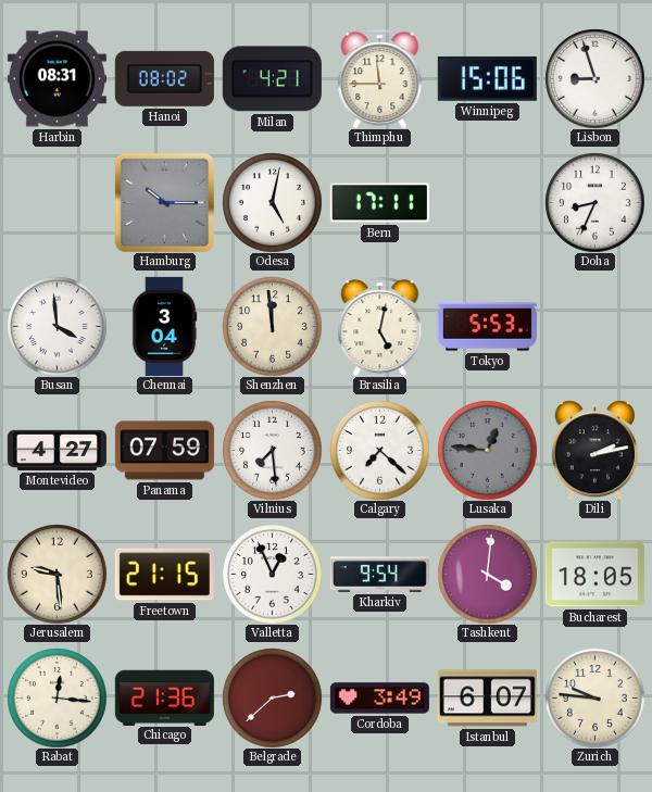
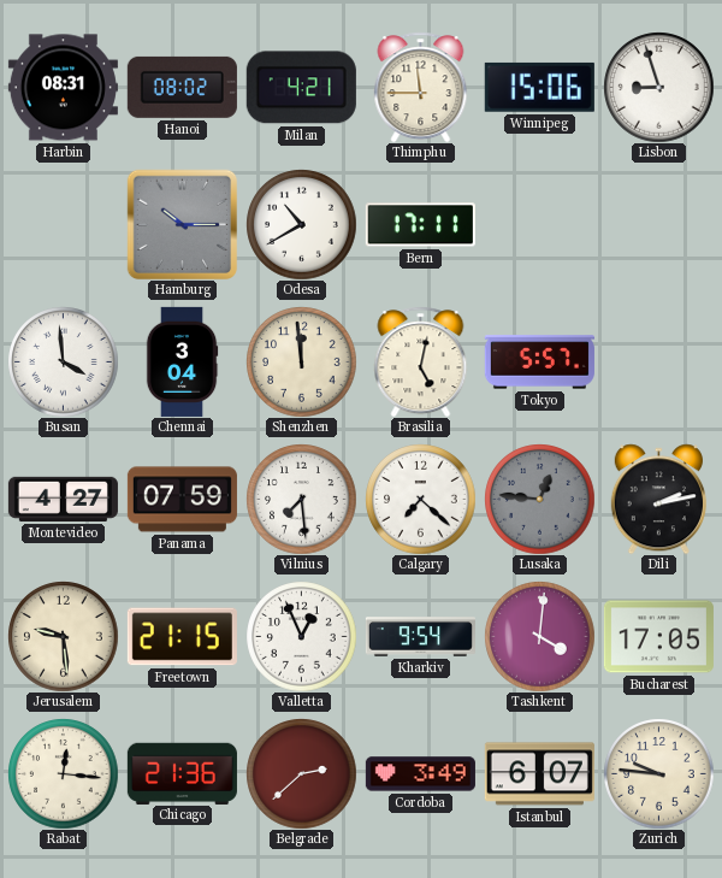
Odesa: 5:02 -> 10:40
Doha: 8:34 -> none
Tokyo: 5:53 -> 5:57
Bucharest: 18:05 -> 17:05
